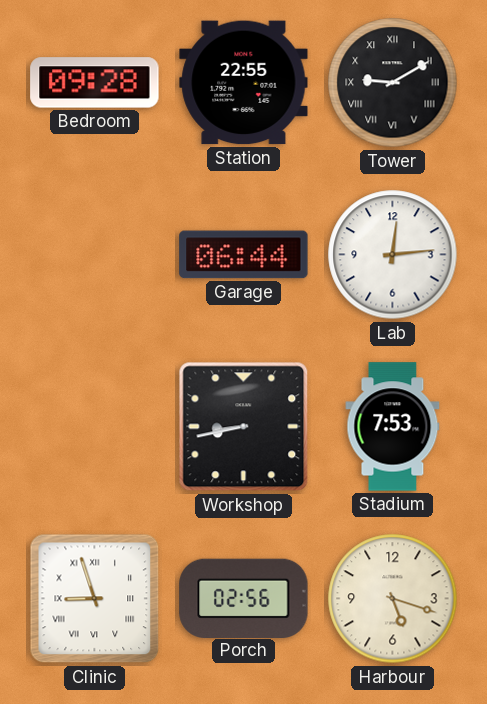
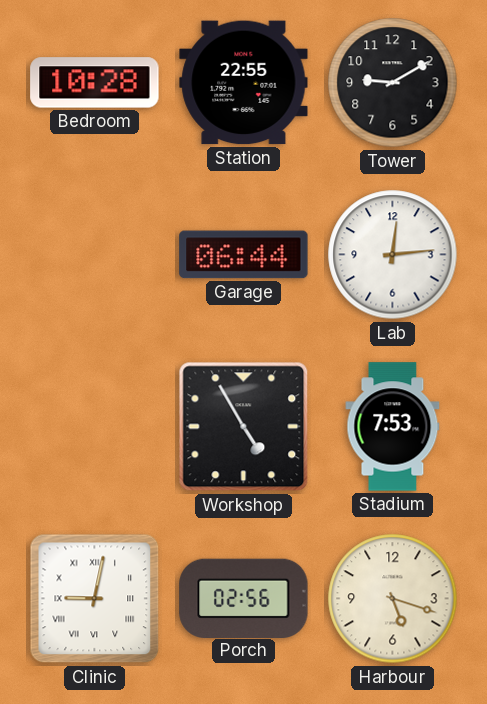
Bedroom: 09:28 -> 10:28
Tower numerals: Roman -> Arabic
Workshop: 8:43 -> 4:55
Clinic: 8:57 -> 9:02
